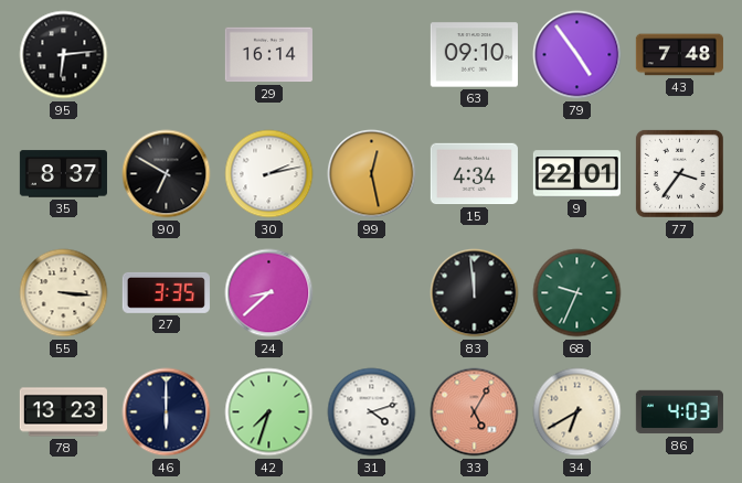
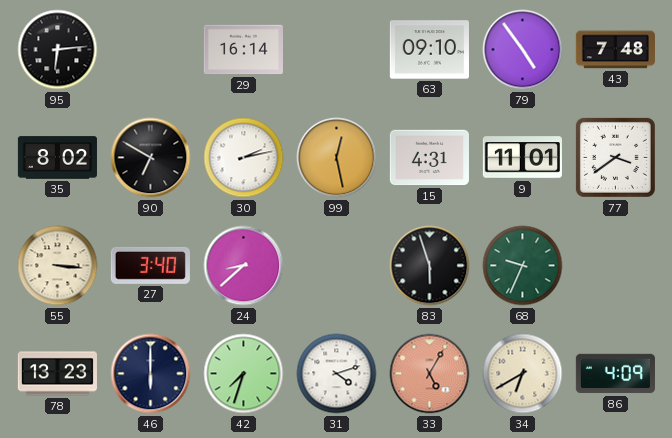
35: 8:37 -> 8:02
15: 4:34 -> 4:31
9: 22:01 -> 11:01
77: 3:36 -> 3:39
27: 3:35 -> 3:40
83: 11:59 -> 5:57
86: 4:03 -> 4:09
